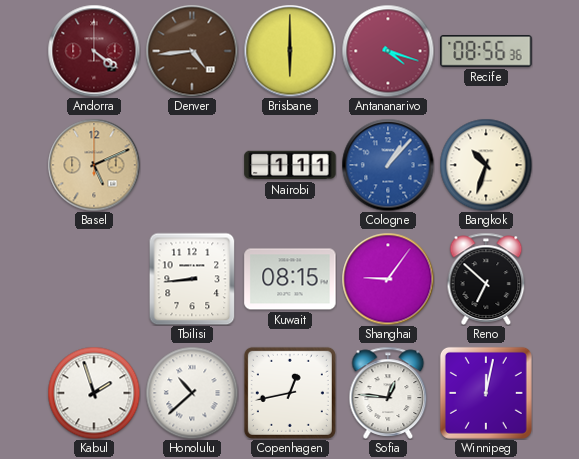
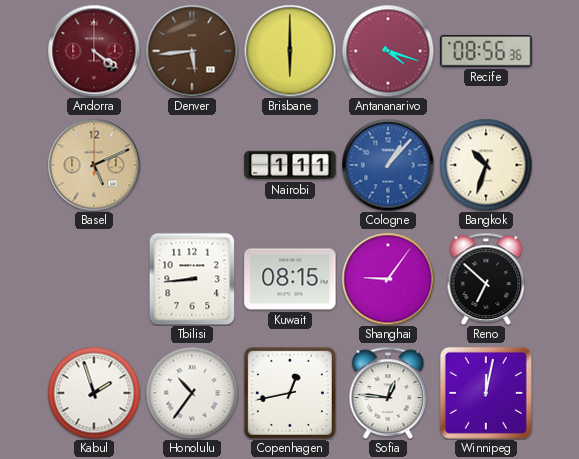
Denver: 4:44 -> 5:44
Honolulu: 10:38 -> 10:36
